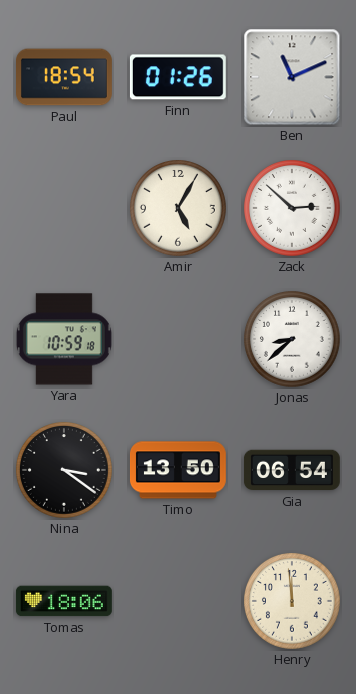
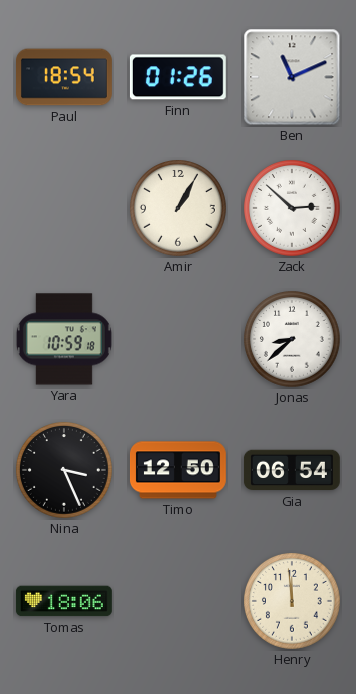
Amir: 5:05 -> 1:05
Nina: 3:21 -> 3:26
Timo: 13:50 -> 12:50
